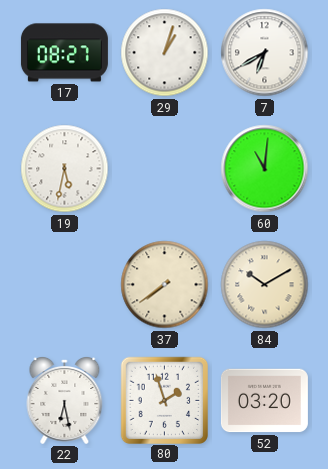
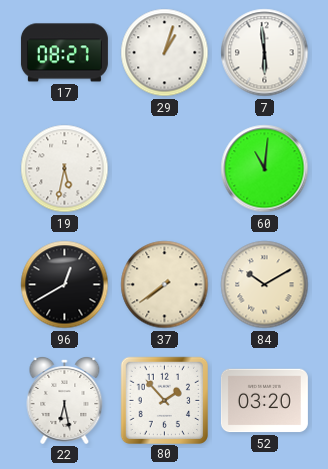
7: 6:40 -> 5:59
96: none -> 12:40
80: 1:57 -> 1:53
